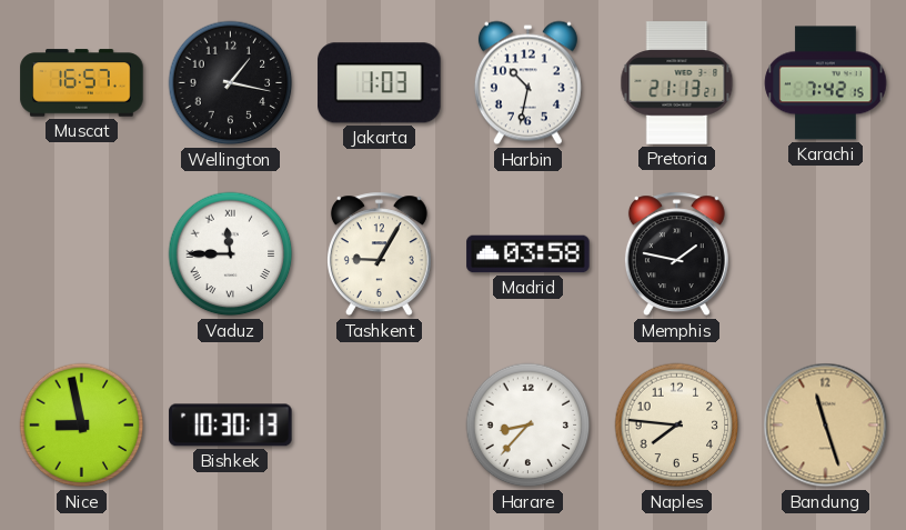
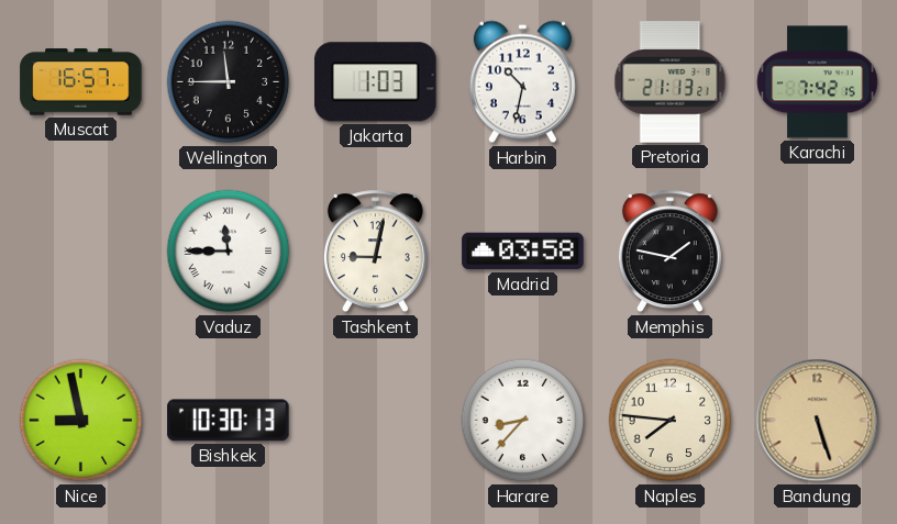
Wellington: 1:17 -> 11:45
Tashkent: 9:05 -> 9:02
Bandung: 11:27 -> 5:27
